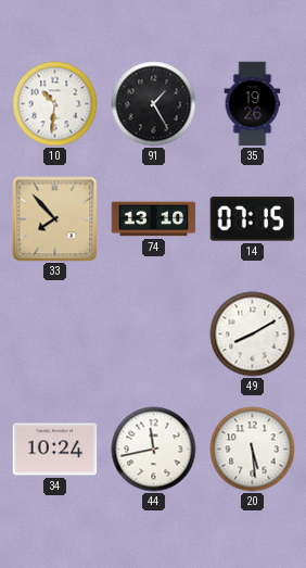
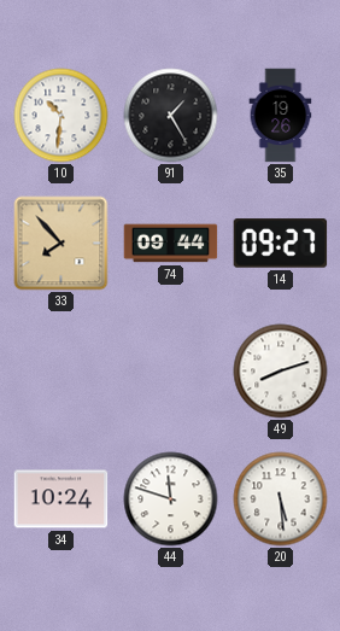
74: 13:10 -> 09:44
14: 07:15 -> 09:27
49: 8:10 -> 8:12
44: 11:43 -> 11:48
